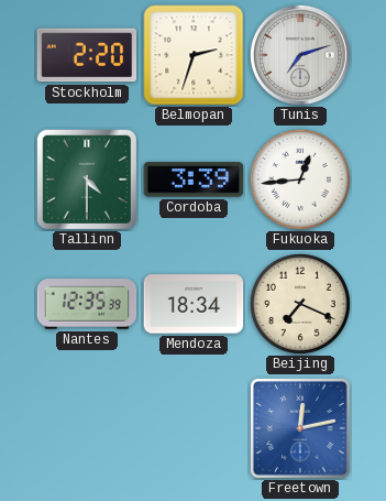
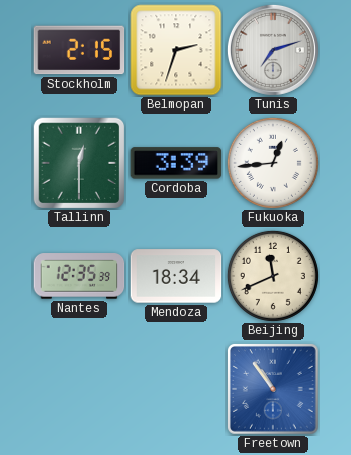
Stockholm: 2:20 -> 2:15
Tallinn: 4:30 -> 12:30
Beijing: 7:19 -> 11:41
Freetown: 12:13 -> 10:54
